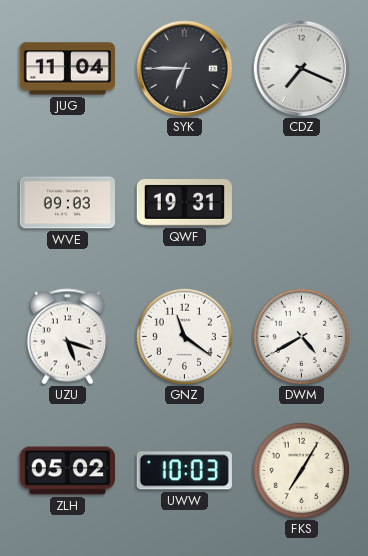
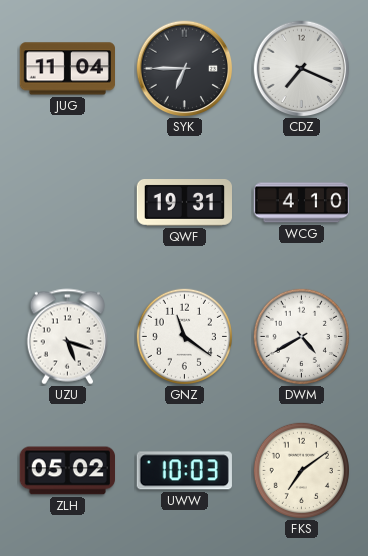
WVE: 09:03 -> none
WCG: none -> 4:10
FKS: 7:05 -> 7:09
